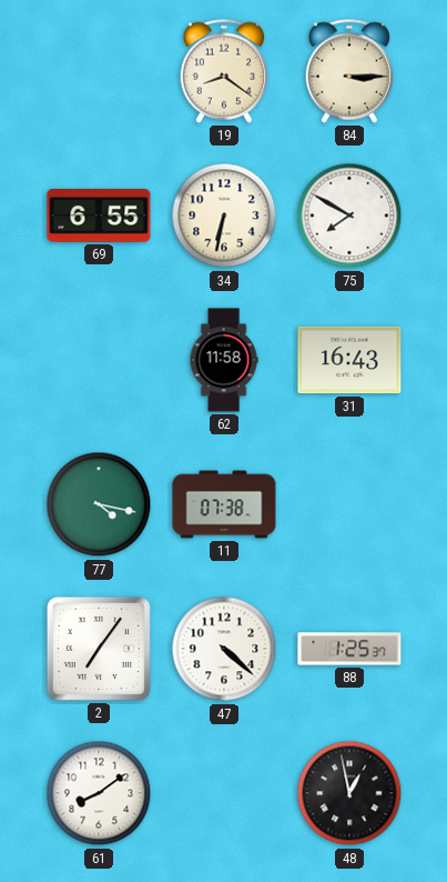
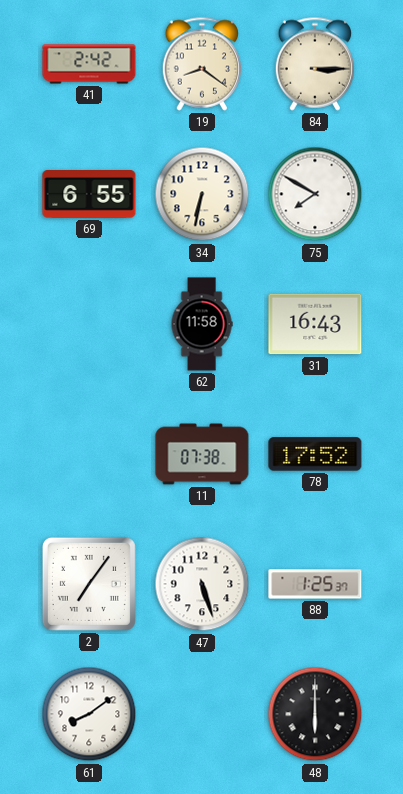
41: none -> 2:42
77: 4:17 -> none
78: none -> 17:52
47: 4:22 -> 5:27
48: 12:58 -> 6:00
